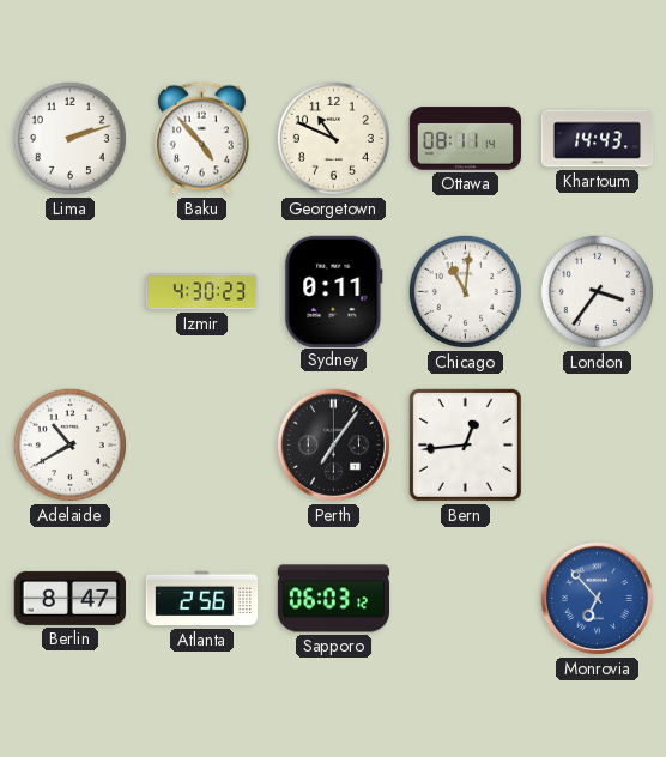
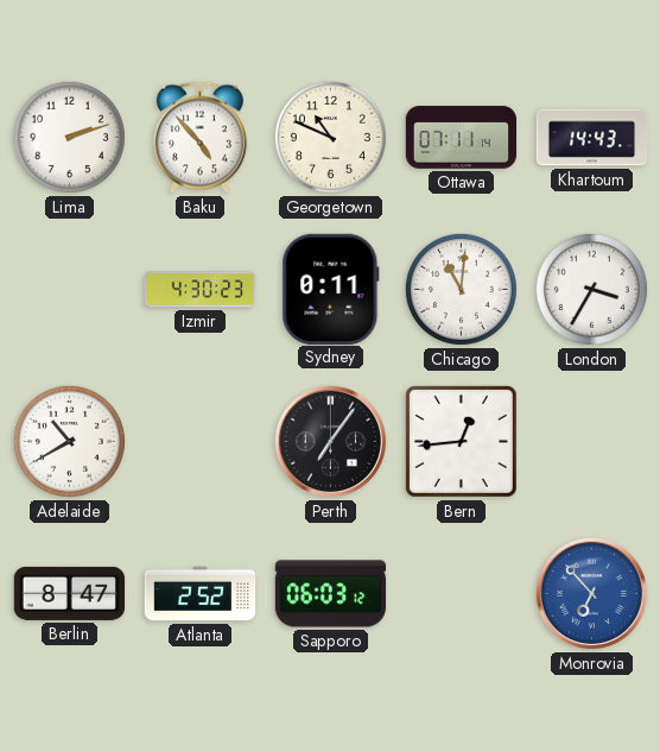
Ottawa: 08:11 -> 07:11
London: 3:36 -> 3:35
Atlanta: 2:56 -> 2:52
